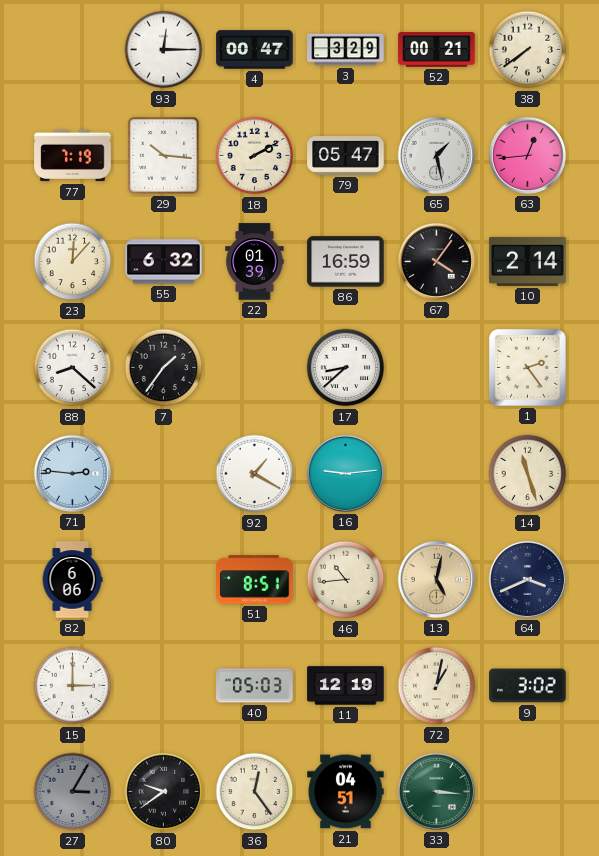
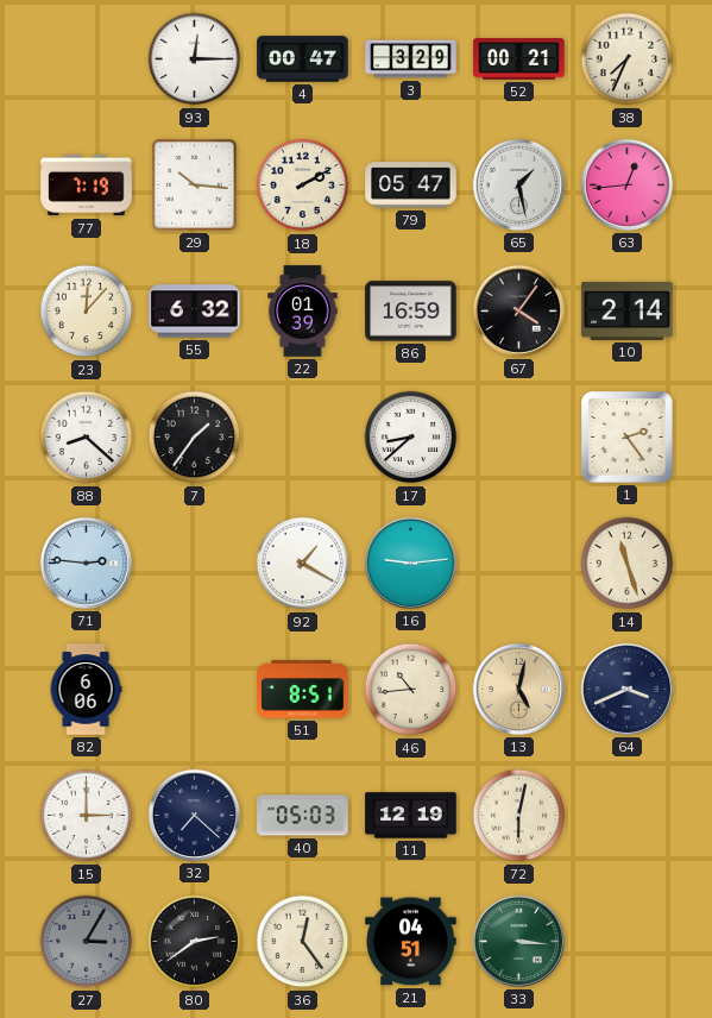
38: 7:39 -> 7:34
32: none -> 7:22
72: 1:02 -> 6:02
9: 3:02 -> none
80: 9:39 -> 2:39
